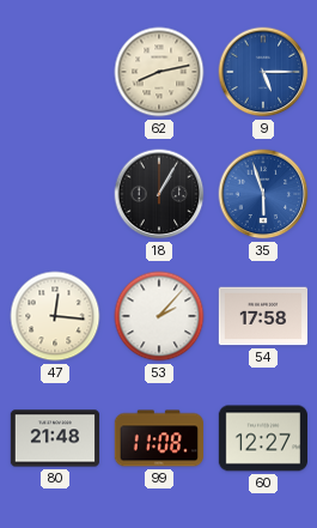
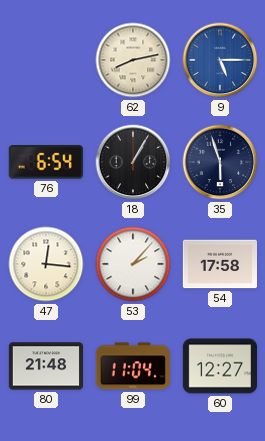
76: none -> 6:54
35 dial: blue -> navy
99: 11:08 -> 11:04
